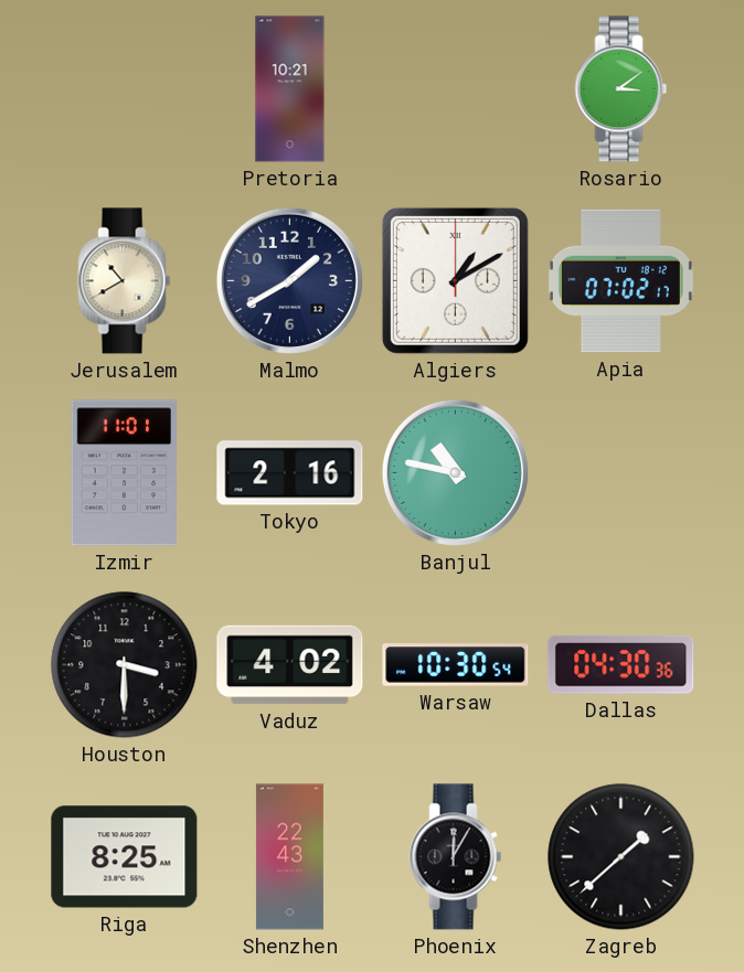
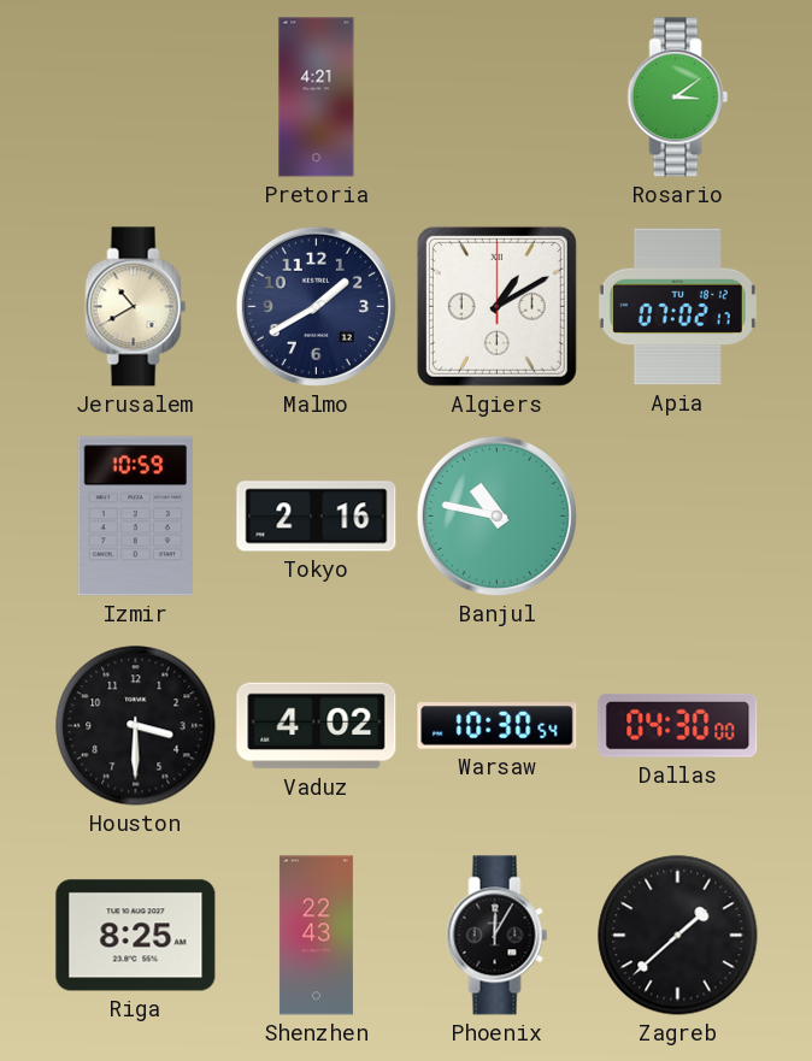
Pretoria: 10:21 -> 4:21
Izmir: 11:01 -> 10:59
Dallas: 04:30:36 -> 04:30:00
